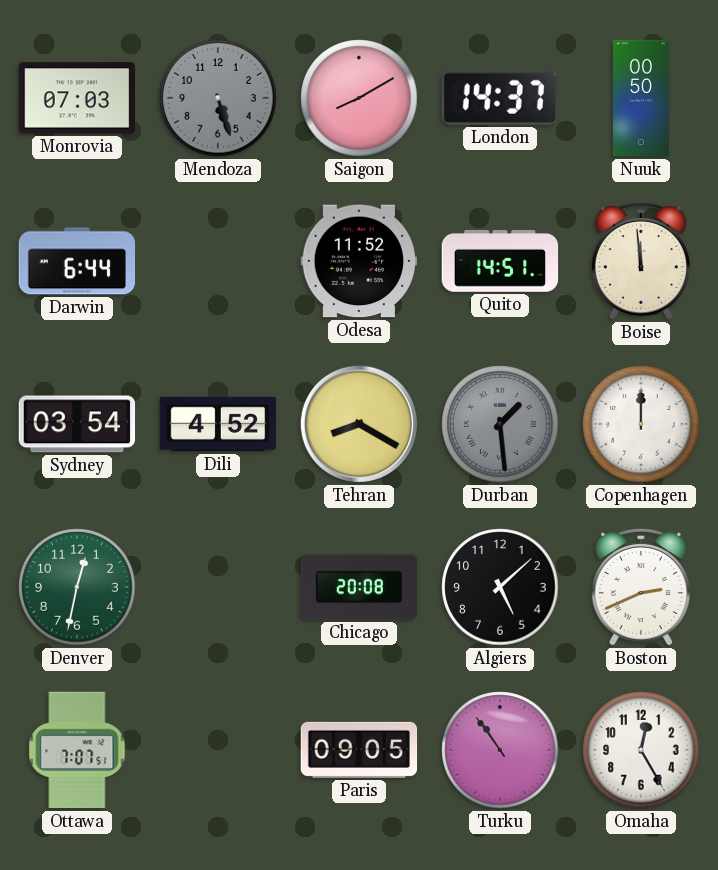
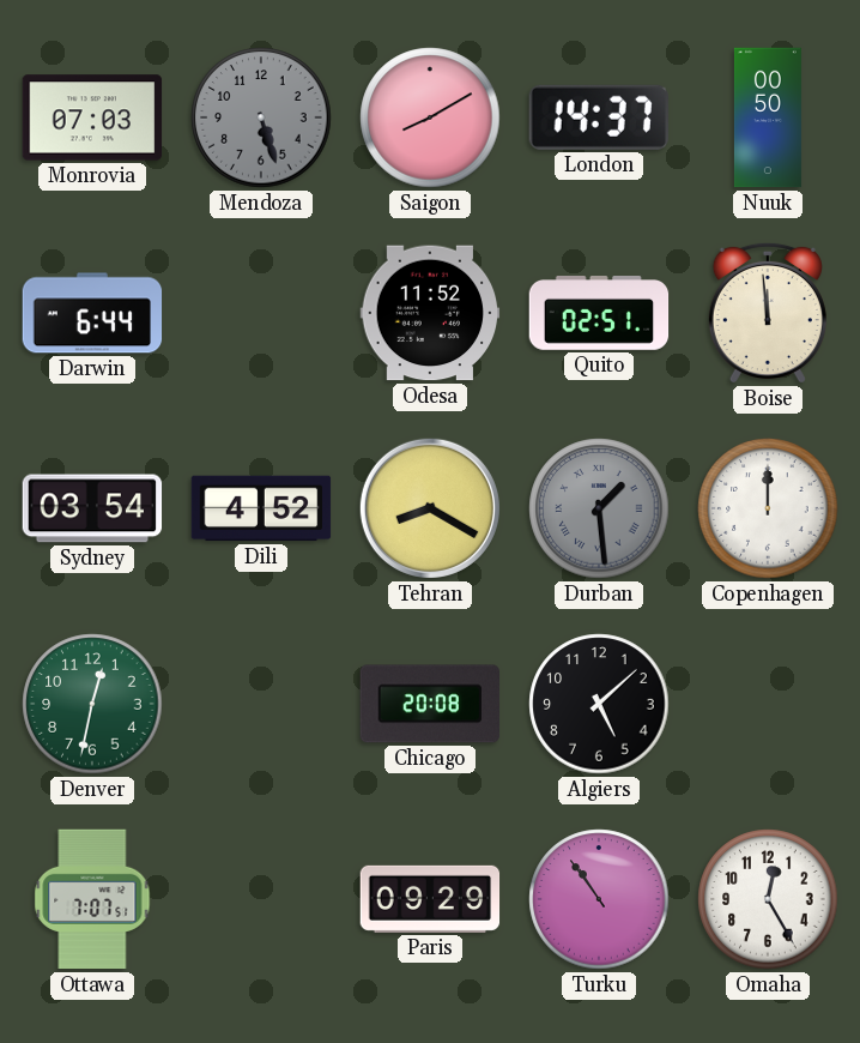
Quito: 14:51 -> 02:51
Boston: 2:41 -> none
Paris: 09:05 -> 09:29
